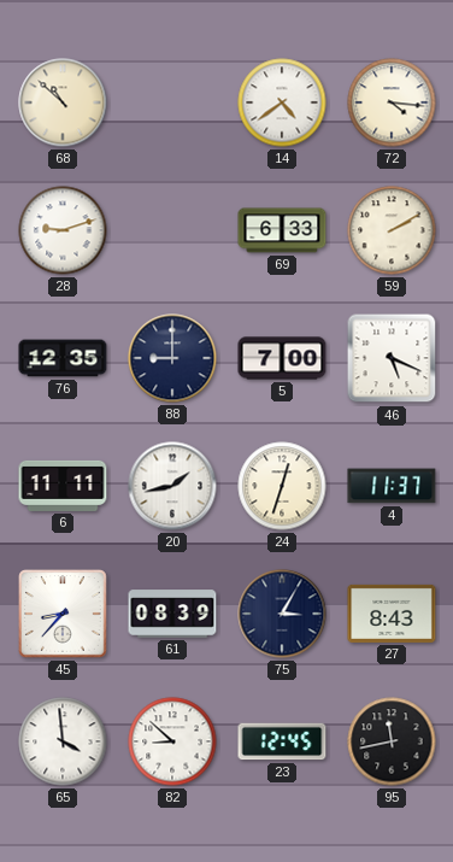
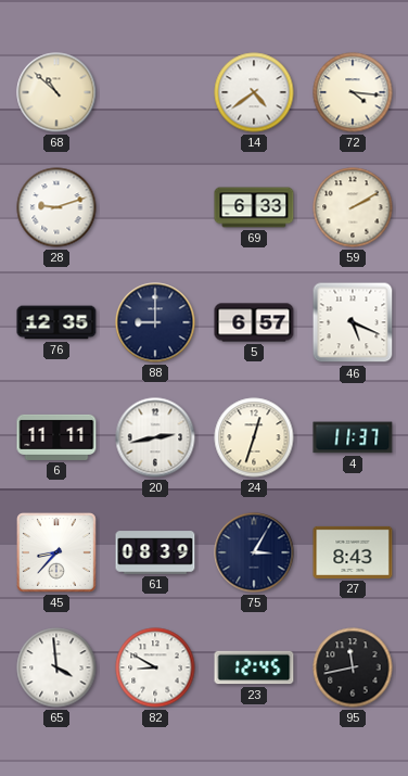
5: 7:00 -> 6:57
20: 1:43 -> 2:43
82: 8:52 -> 8:50
